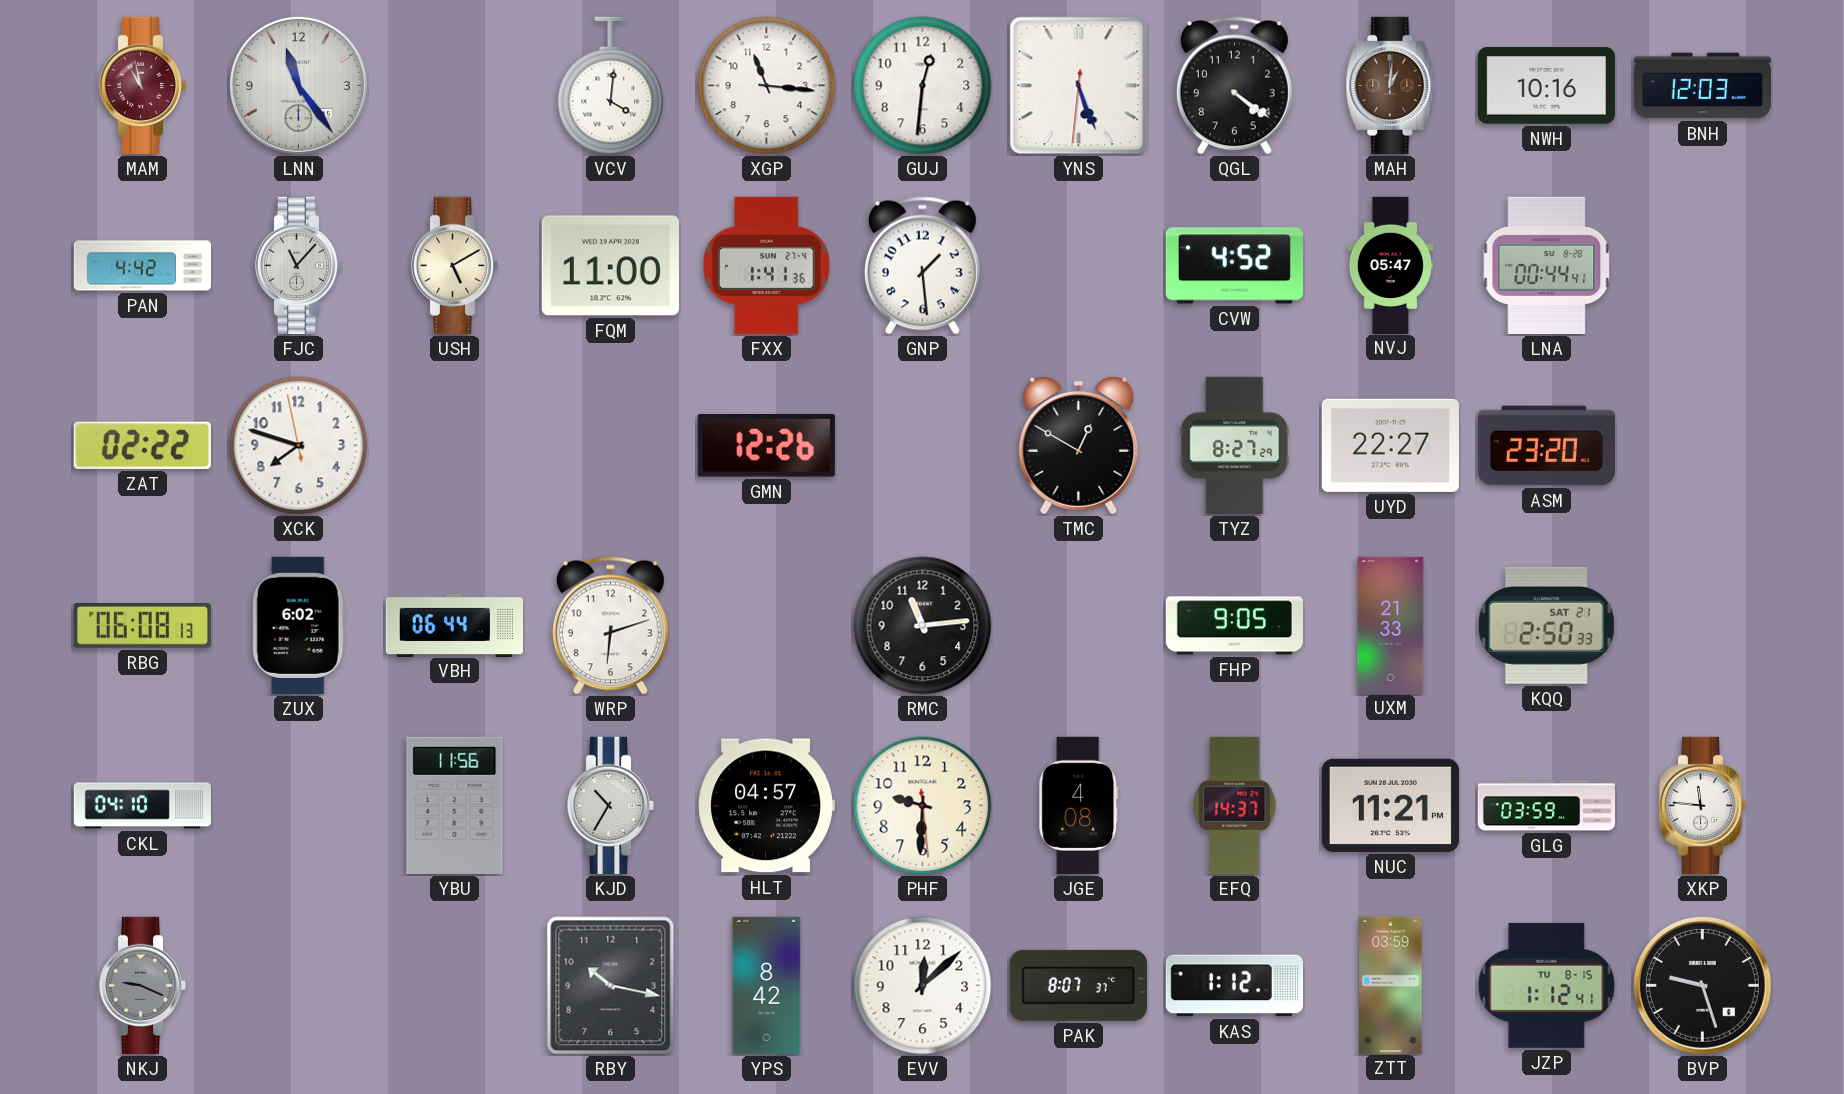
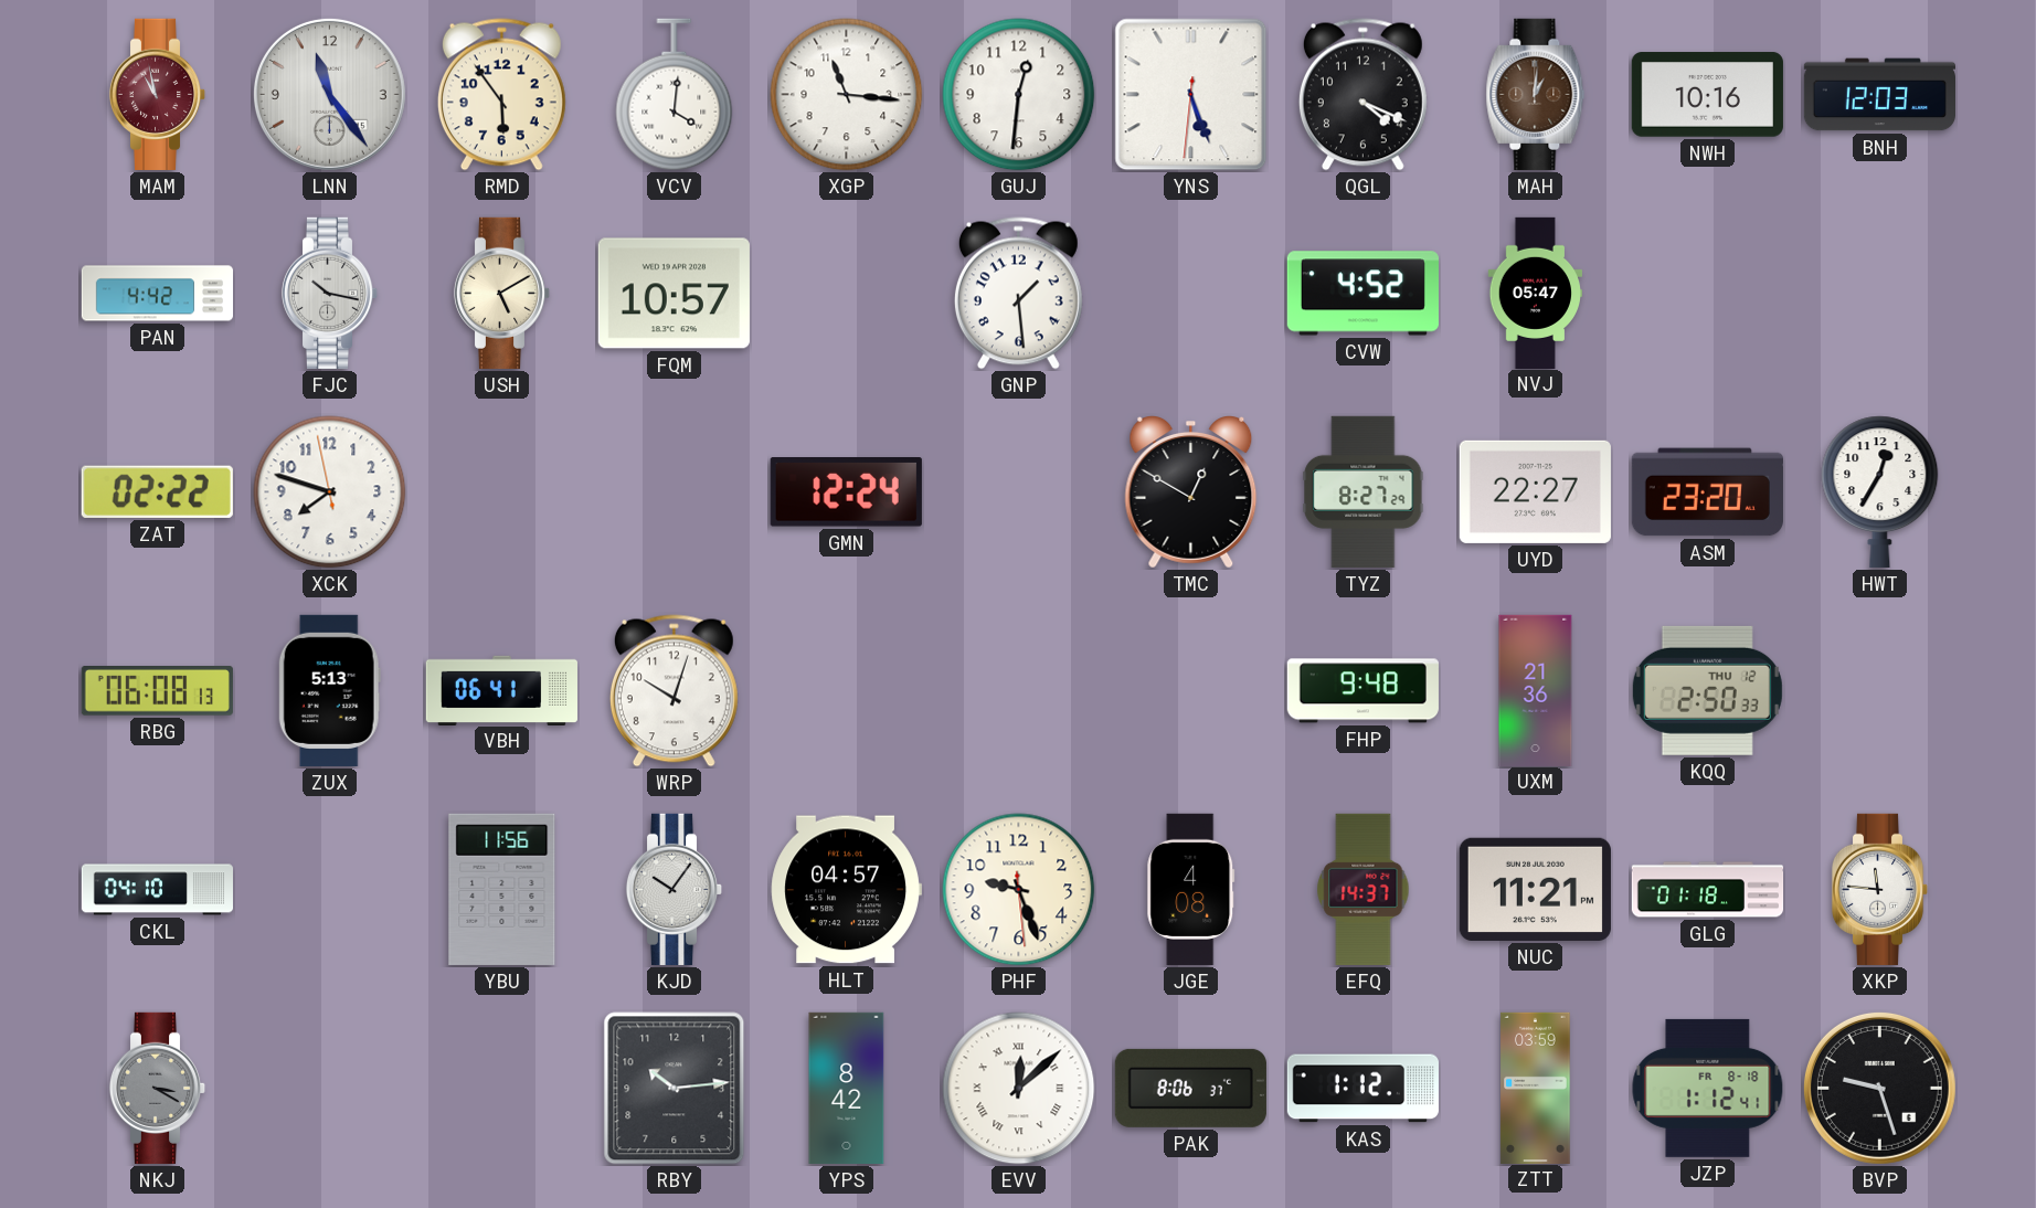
RMD: none -> 5:54
QGL: 4:21 -> 4:19
FJC: 11:07 -> 10:17
FQM: 11:00 -> 10:57
FXX: 1:41 -> none
LNA: 00:44 -> none
GMN: 12:26 -> 12:24
HWT: none -> 12:35
ZUX: 6:02 -> 5:13
VBH: 06:44 -> 06:41
WRP: 6:12 -> 10:03
RMC: 11:14 -> none
FHP: 9:05 -> 9:48
UXM: 21:33 -> 21:36
KQQ date: SAT 21 -> THU 12
KJD: 10:35 -> 10:06
PHF: 9:30 -> 9:26
GLG: 03:59 -> 01:18
NKJ: 9:19 -> 3:20
RBY: 10:17 -> 10:14
EVV numerals: Arabic -> Roman
PAK: 8:07 -> 8:06
JZP date: TU 8-15 -> FR 8-18
